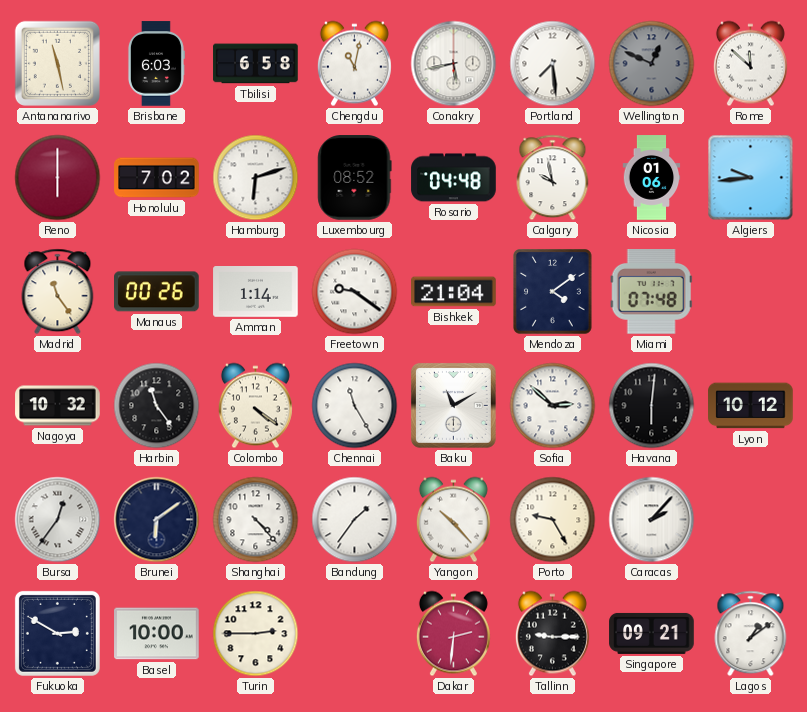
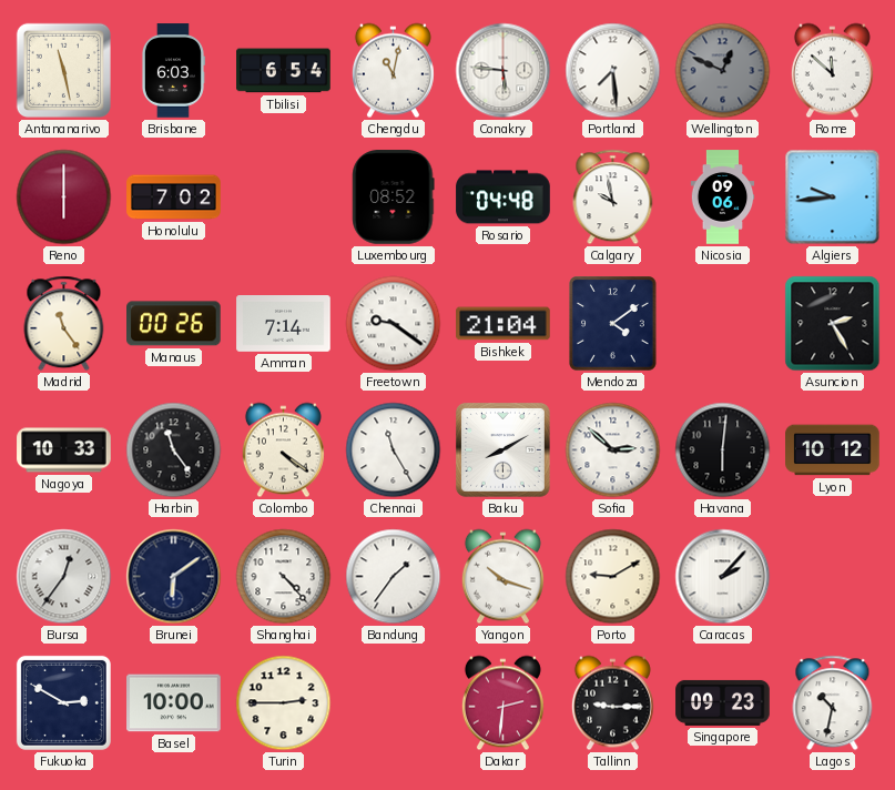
Tbilisi: 6:58 -> 6:54
Conakry: 5:43 -> 5:46
Hamburg: 6:12 -> none
Nicosia: 01:06 -> 09:06
Amman: 1:14 -> 7:14
Miami: 07:48 -> none
Asuncion: none -> 2:25
Nagoya: 10:32 -> 10:33
Baku: 11:10 -> 8:10
Yangon: 10:23 -> 10:18
Porto: 9:25 -> 9:10
Singapore: 09:21 -> 09:23
Lagos: 1:09 -> 10:32
